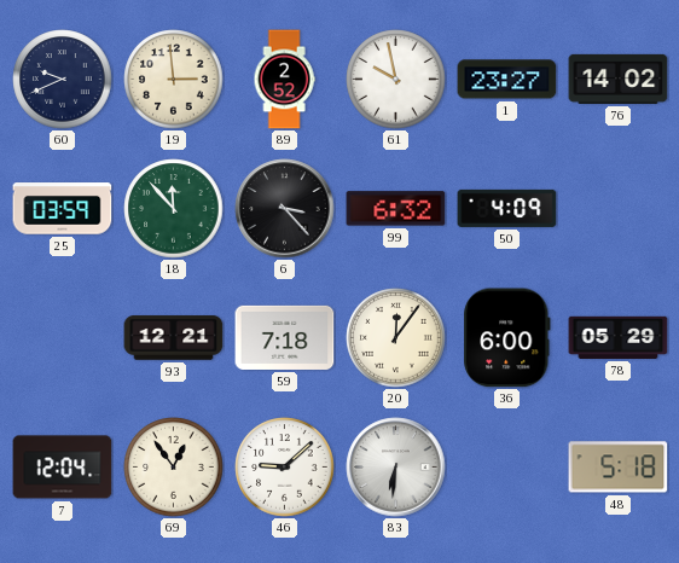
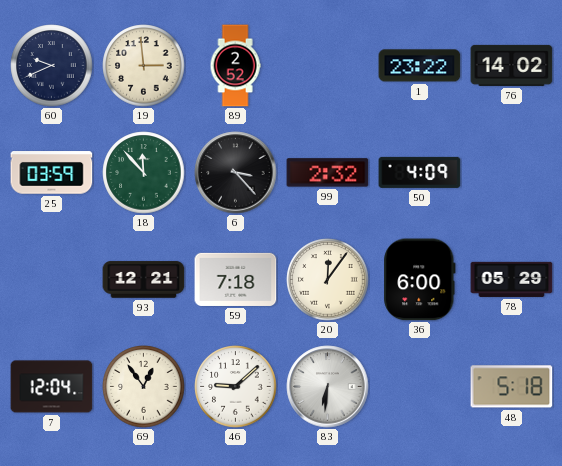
61: 9:58 -> none
1: 23:27 -> 23:22
99: 6:32 -> 2:32
